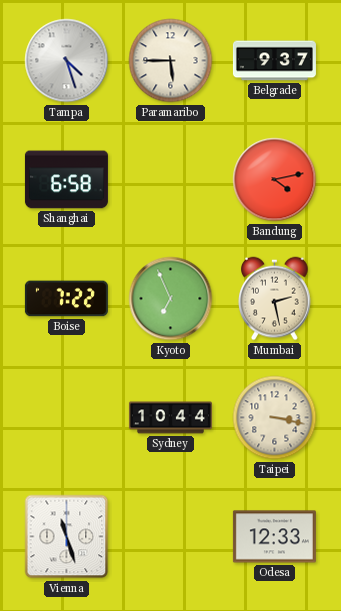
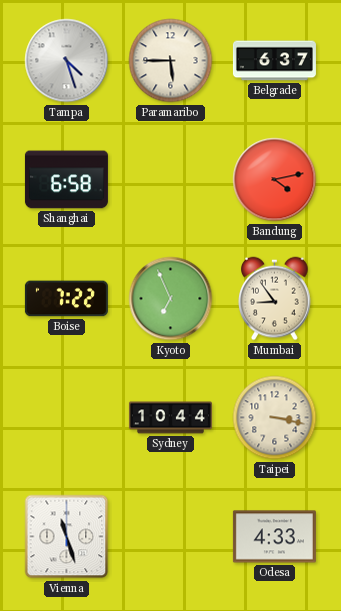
Belgrade: 9:37 -> 6:37
Mumbai: 2:28 -> 8:54
Odesa: 12:33 -> 4:33
